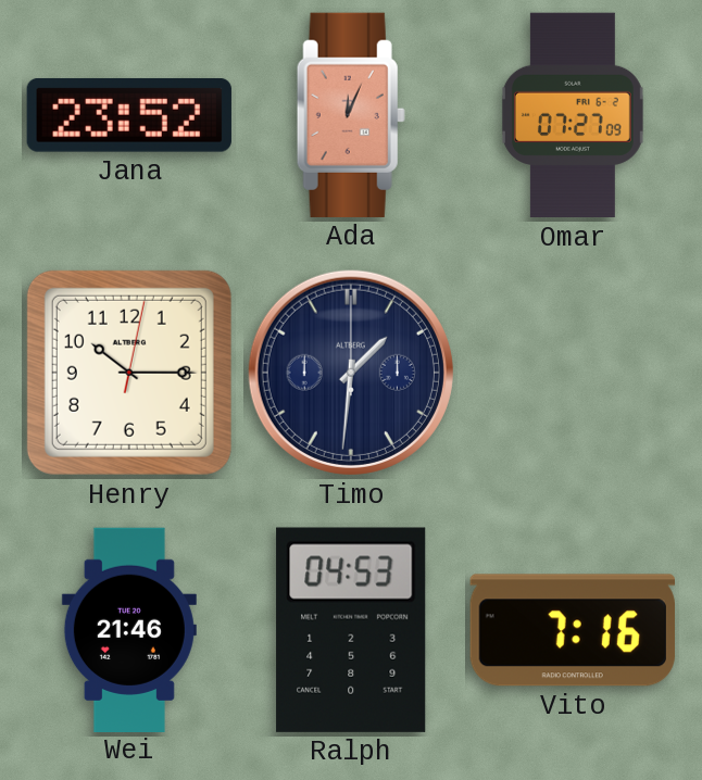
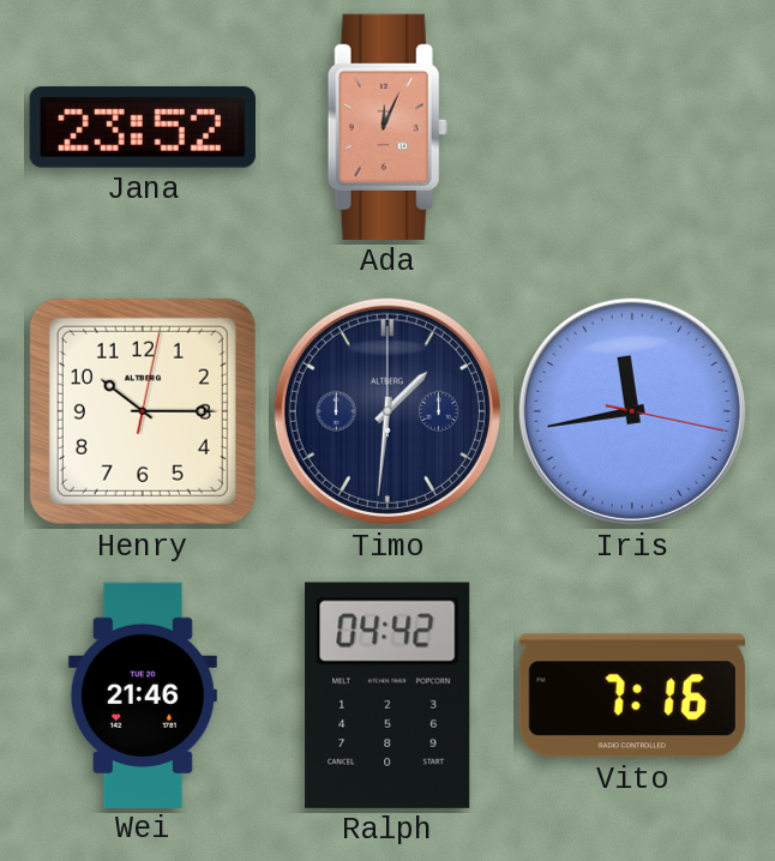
Omar: 07:27 -> none
Iris: none -> 11:43
Ralph: 04:53 -> 04:42
